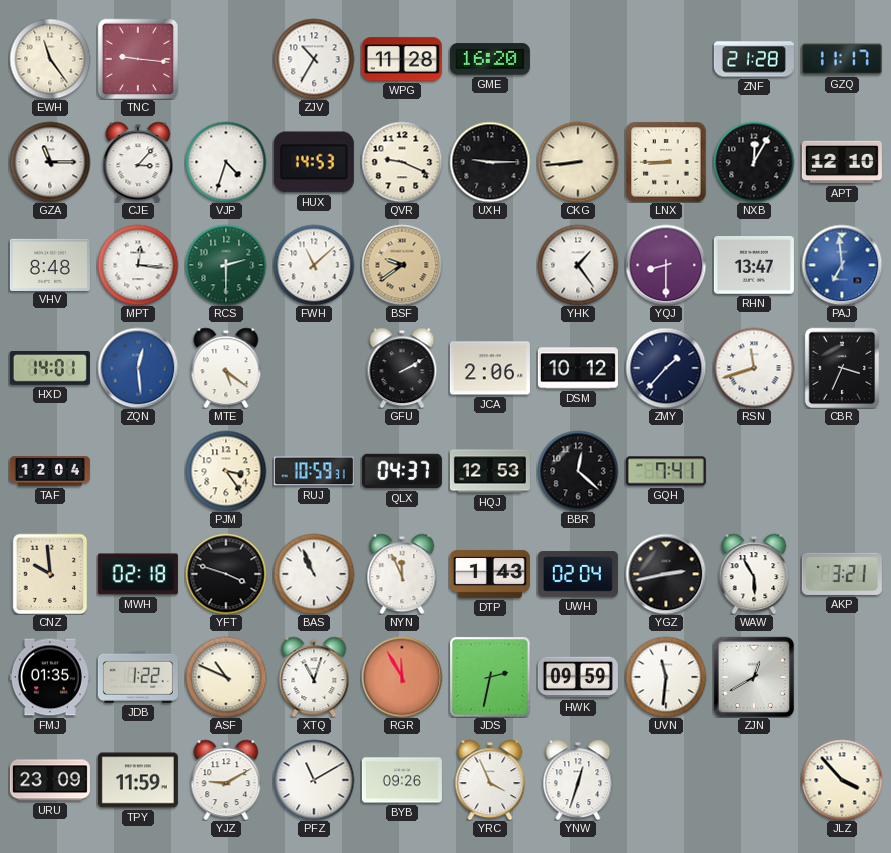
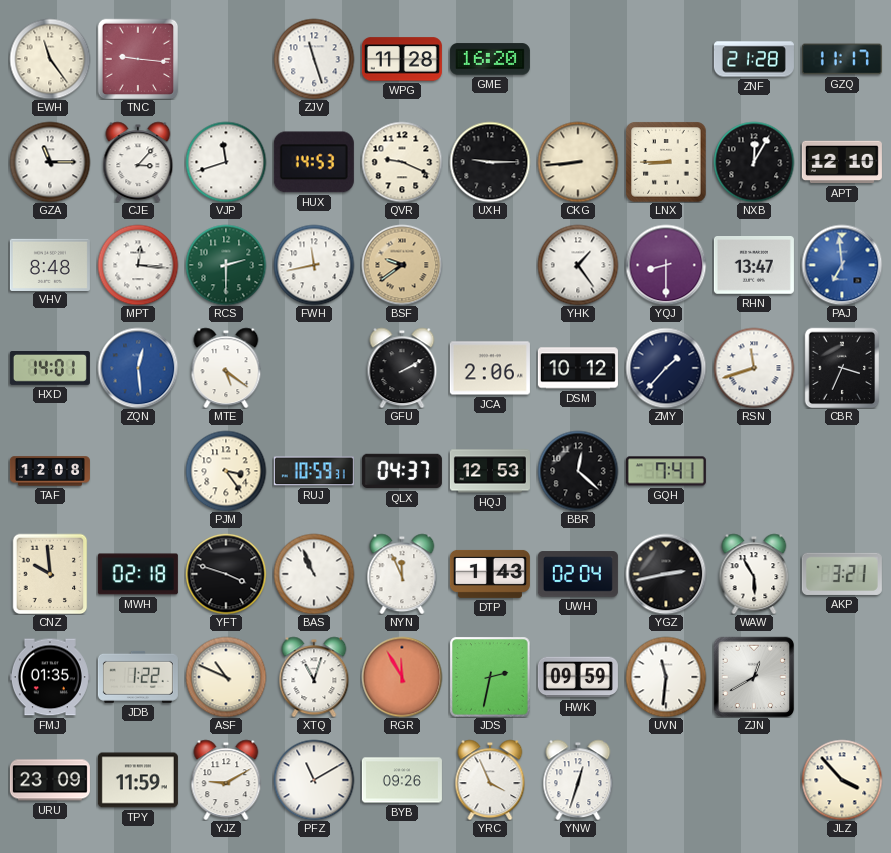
ZJV: 10:35 -> 11:27
VJP: 4:33 -> 11:42
FWH: 11:08 -> 11:43
TAF: 12:04 -> 12:08
